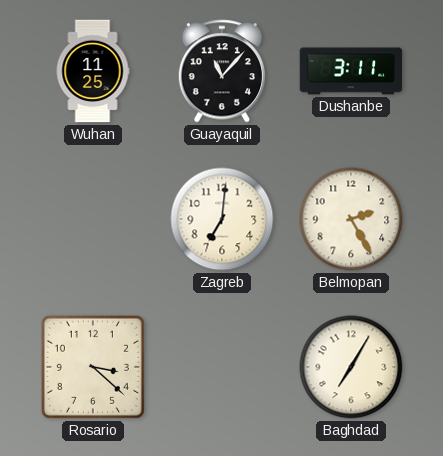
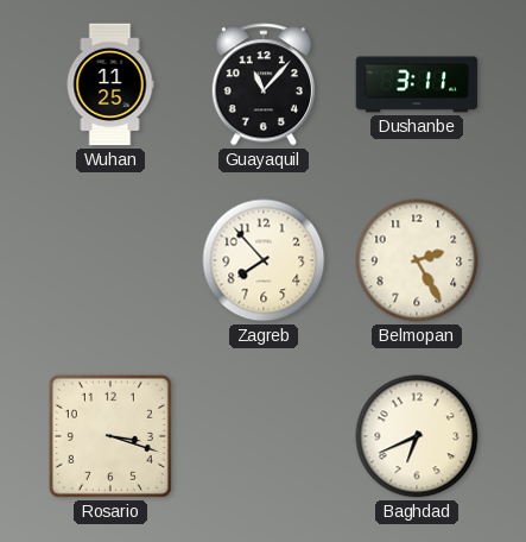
Zagreb: 7:01 -> 7:53
Rosario: 3:22 -> 3:18
Baghdad: 7:05 -> 6:41
